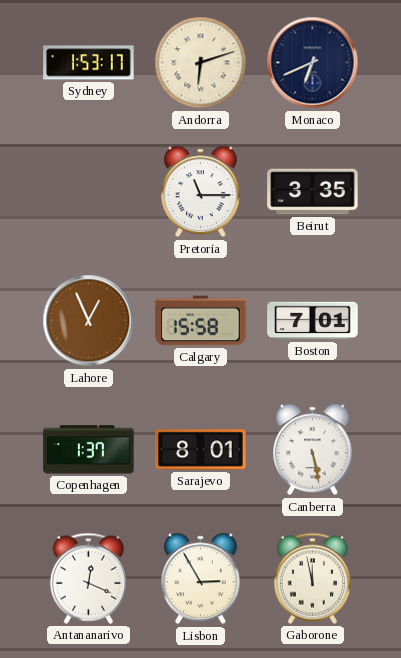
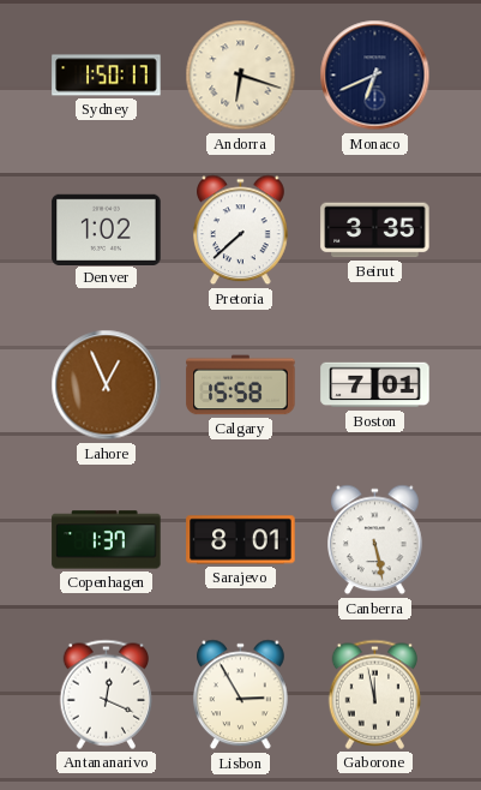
Sydney: 1:53 -> 1:50
Andorra: 6:12 -> 6:18
Denver: none -> 1:02
Pretoria: 11:15 -> 7:38
